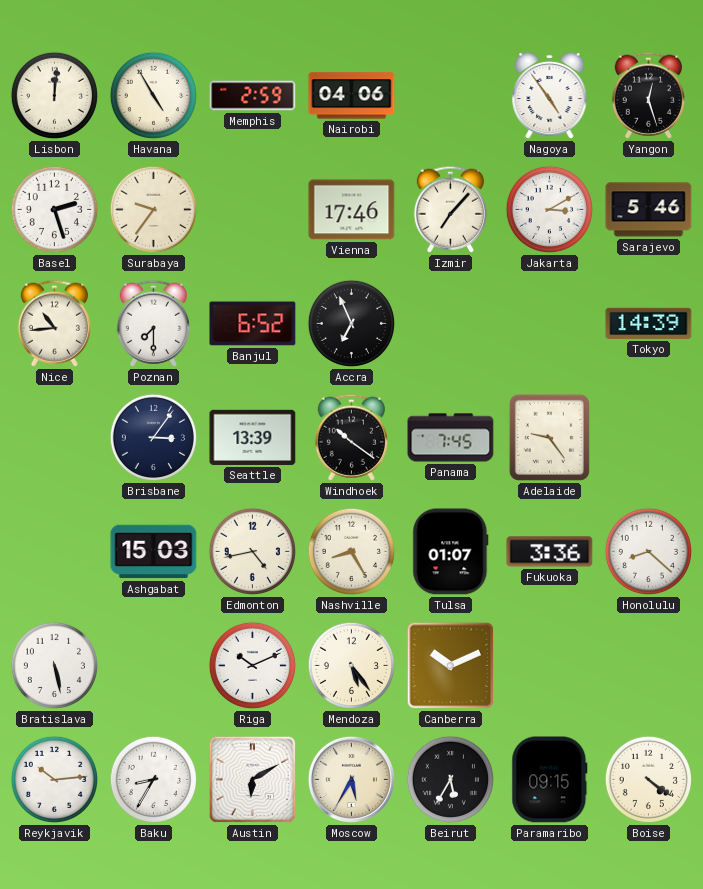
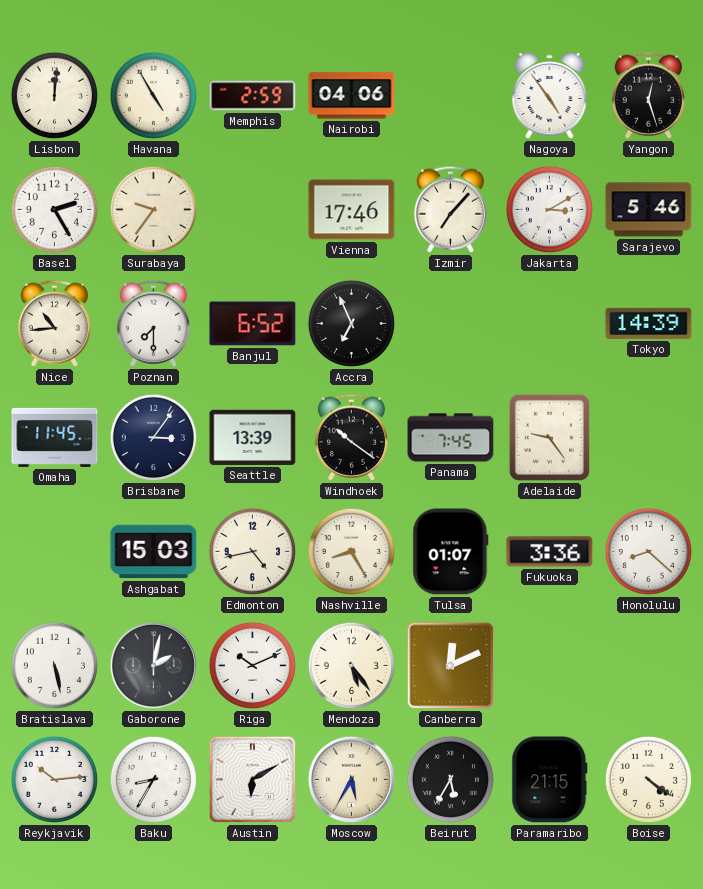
Basel: 2:27 -> 2:25
Omaha: none -> 11:45
Gaborone: none -> 2:02
Canberra: 10:11 -> 12:11
Paramaribo: 09:15 -> 21:15
